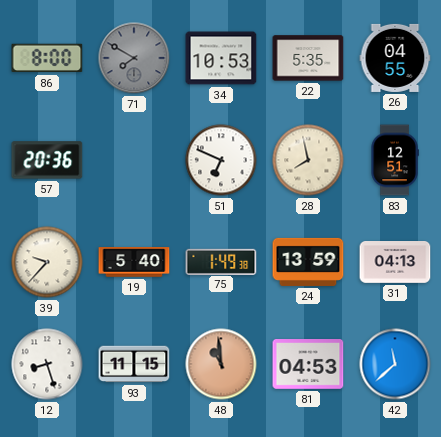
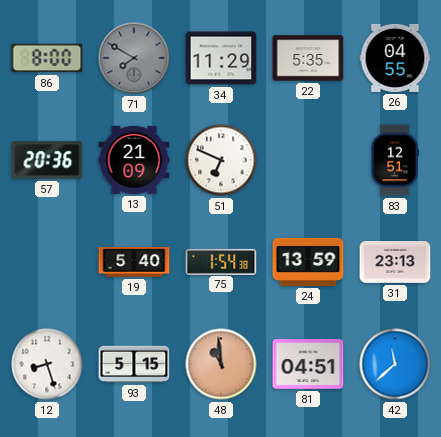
34: 10:53 -> 11:29
13: none -> 21:09
28: 7:58 -> none
39: 9:37 -> none
75: 1:49 -> 1:54
31: 04:13 -> 23:13
93: 11:15 -> 5:15
81: 04:53 -> 04:51
